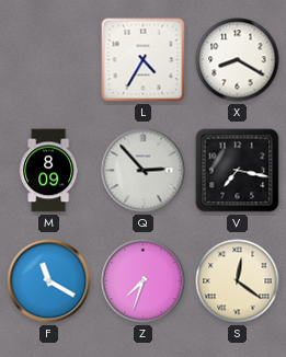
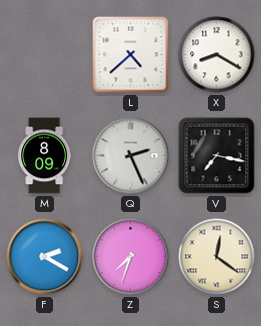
L: 4:35 -> 4:38
Q: 2:53 -> 2:26
F: 11:20 -> 2:20
